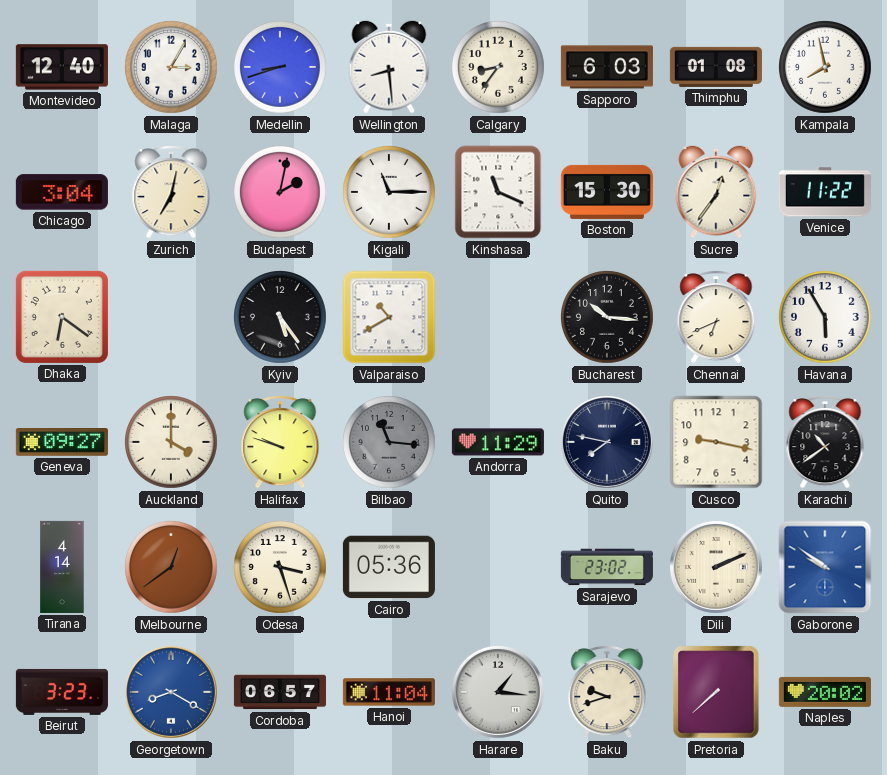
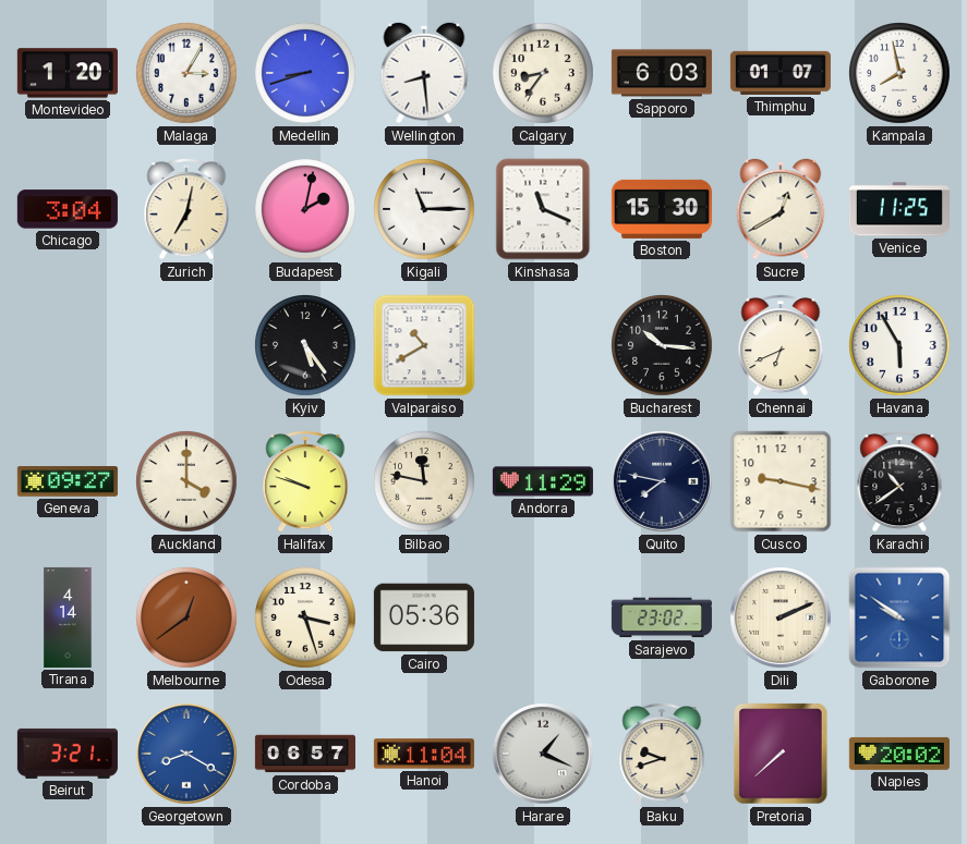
Montevideo: 12:40 -> 1:20
Thimphu: 01:08 -> 01:07
Sucre: 12:36 -> 12:40
Venice: 11:22 -> 11:25
Dhaka: 6:21 -> none
Bilbao: 11:16 -> 11:47
Bilbao dial: grey -> cream
Beirut: 3:23 -> 3:21
Harare: 1:16 -> 1:19
